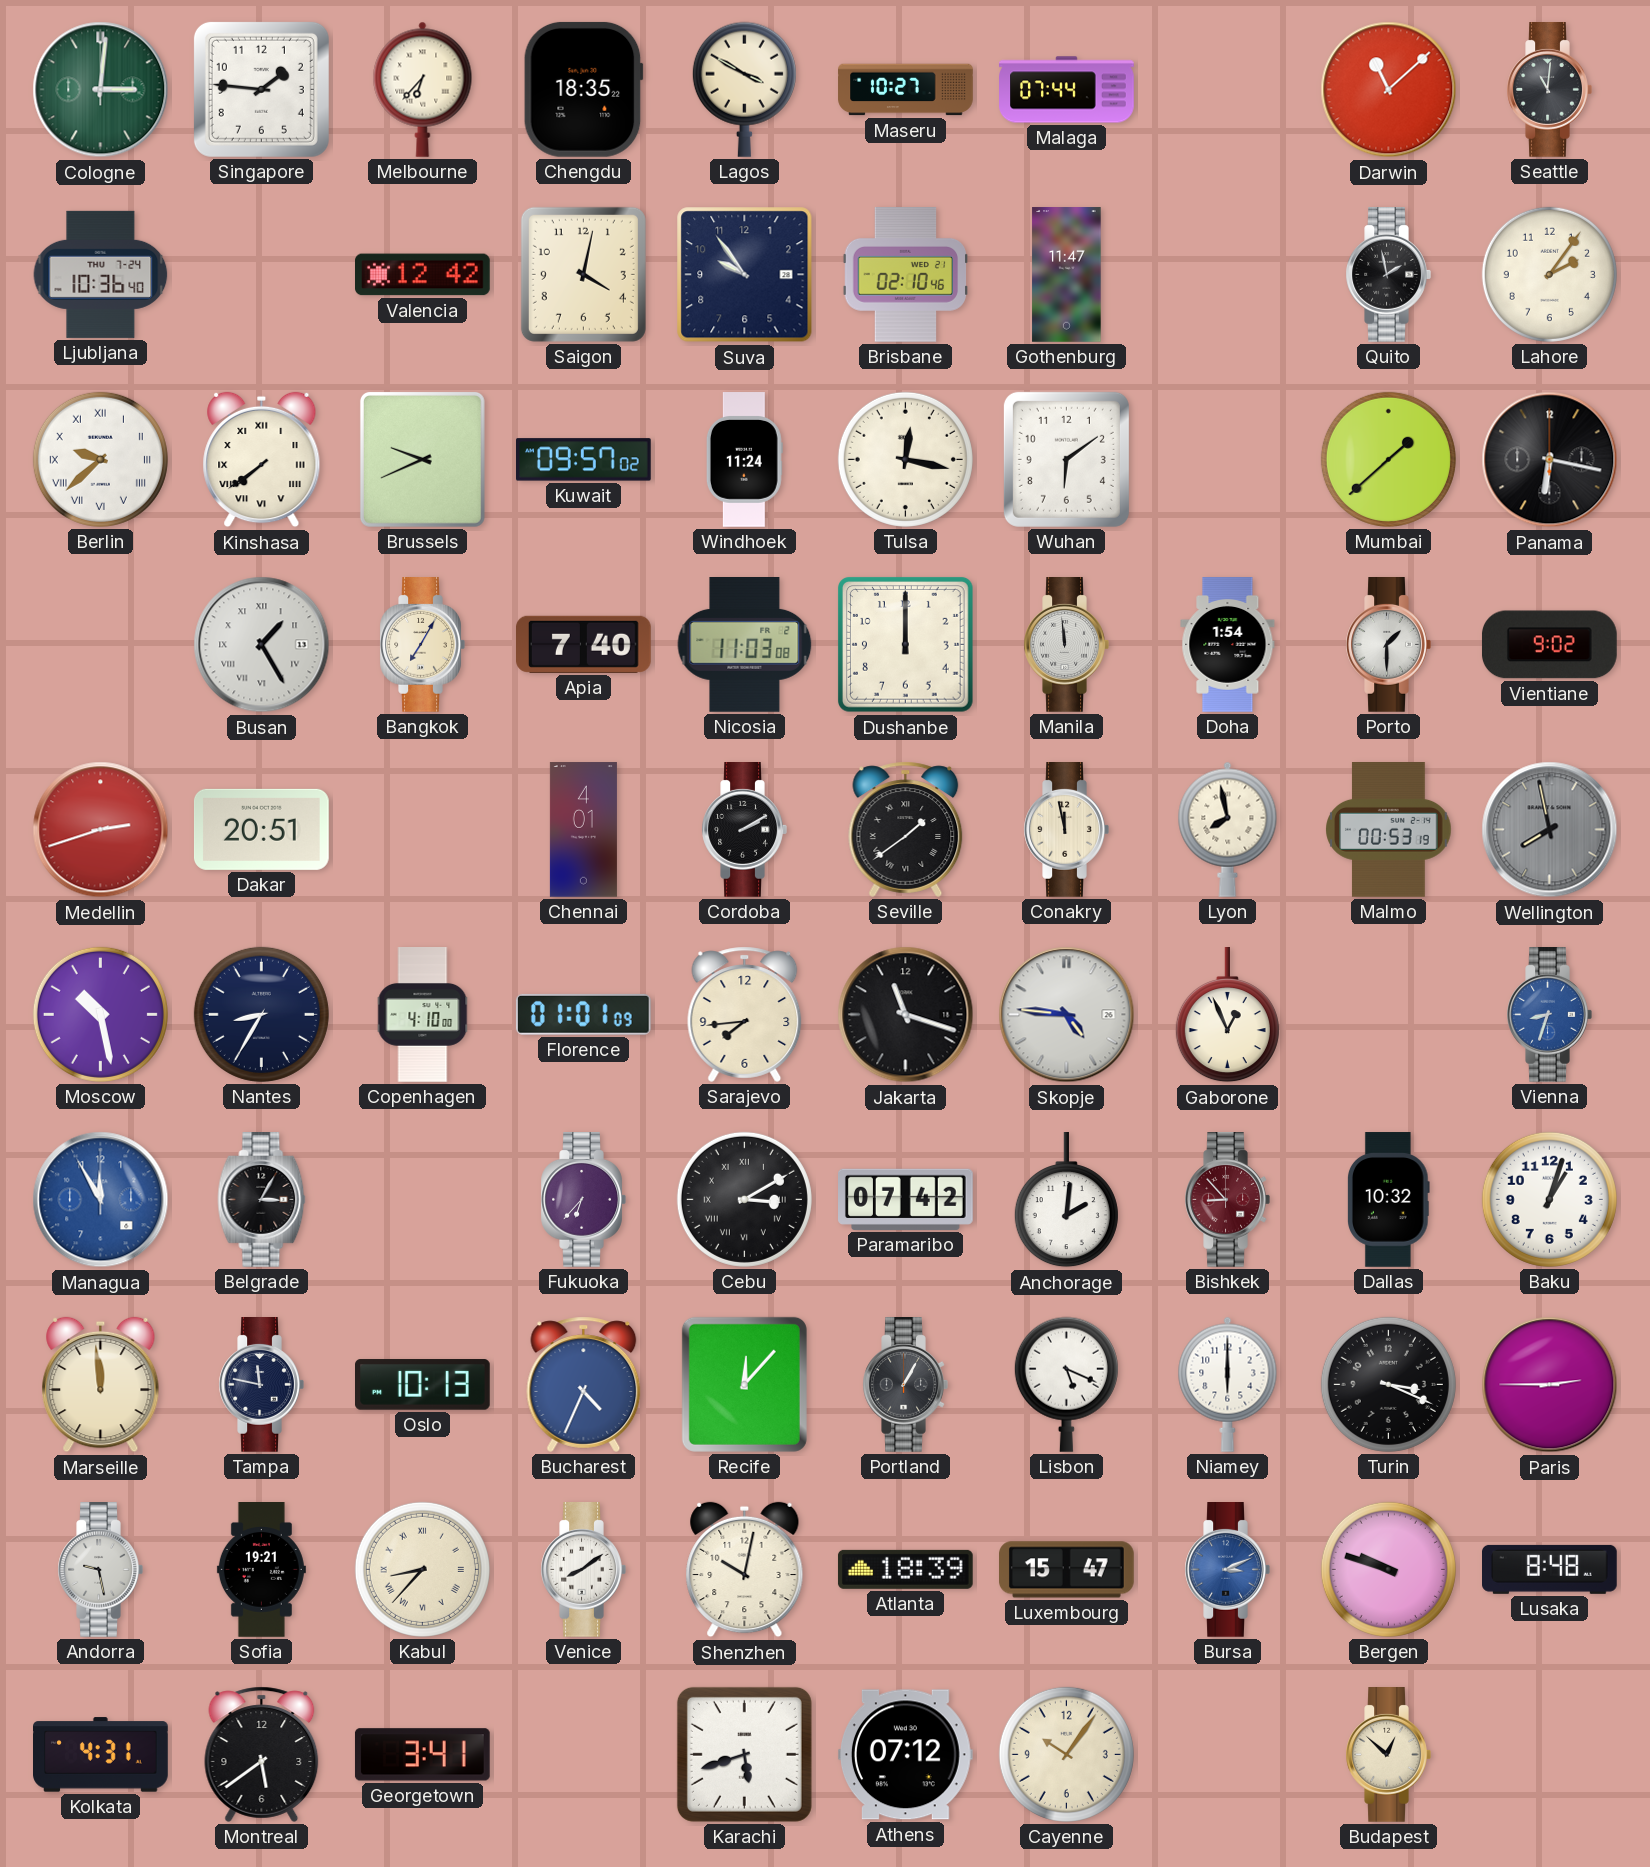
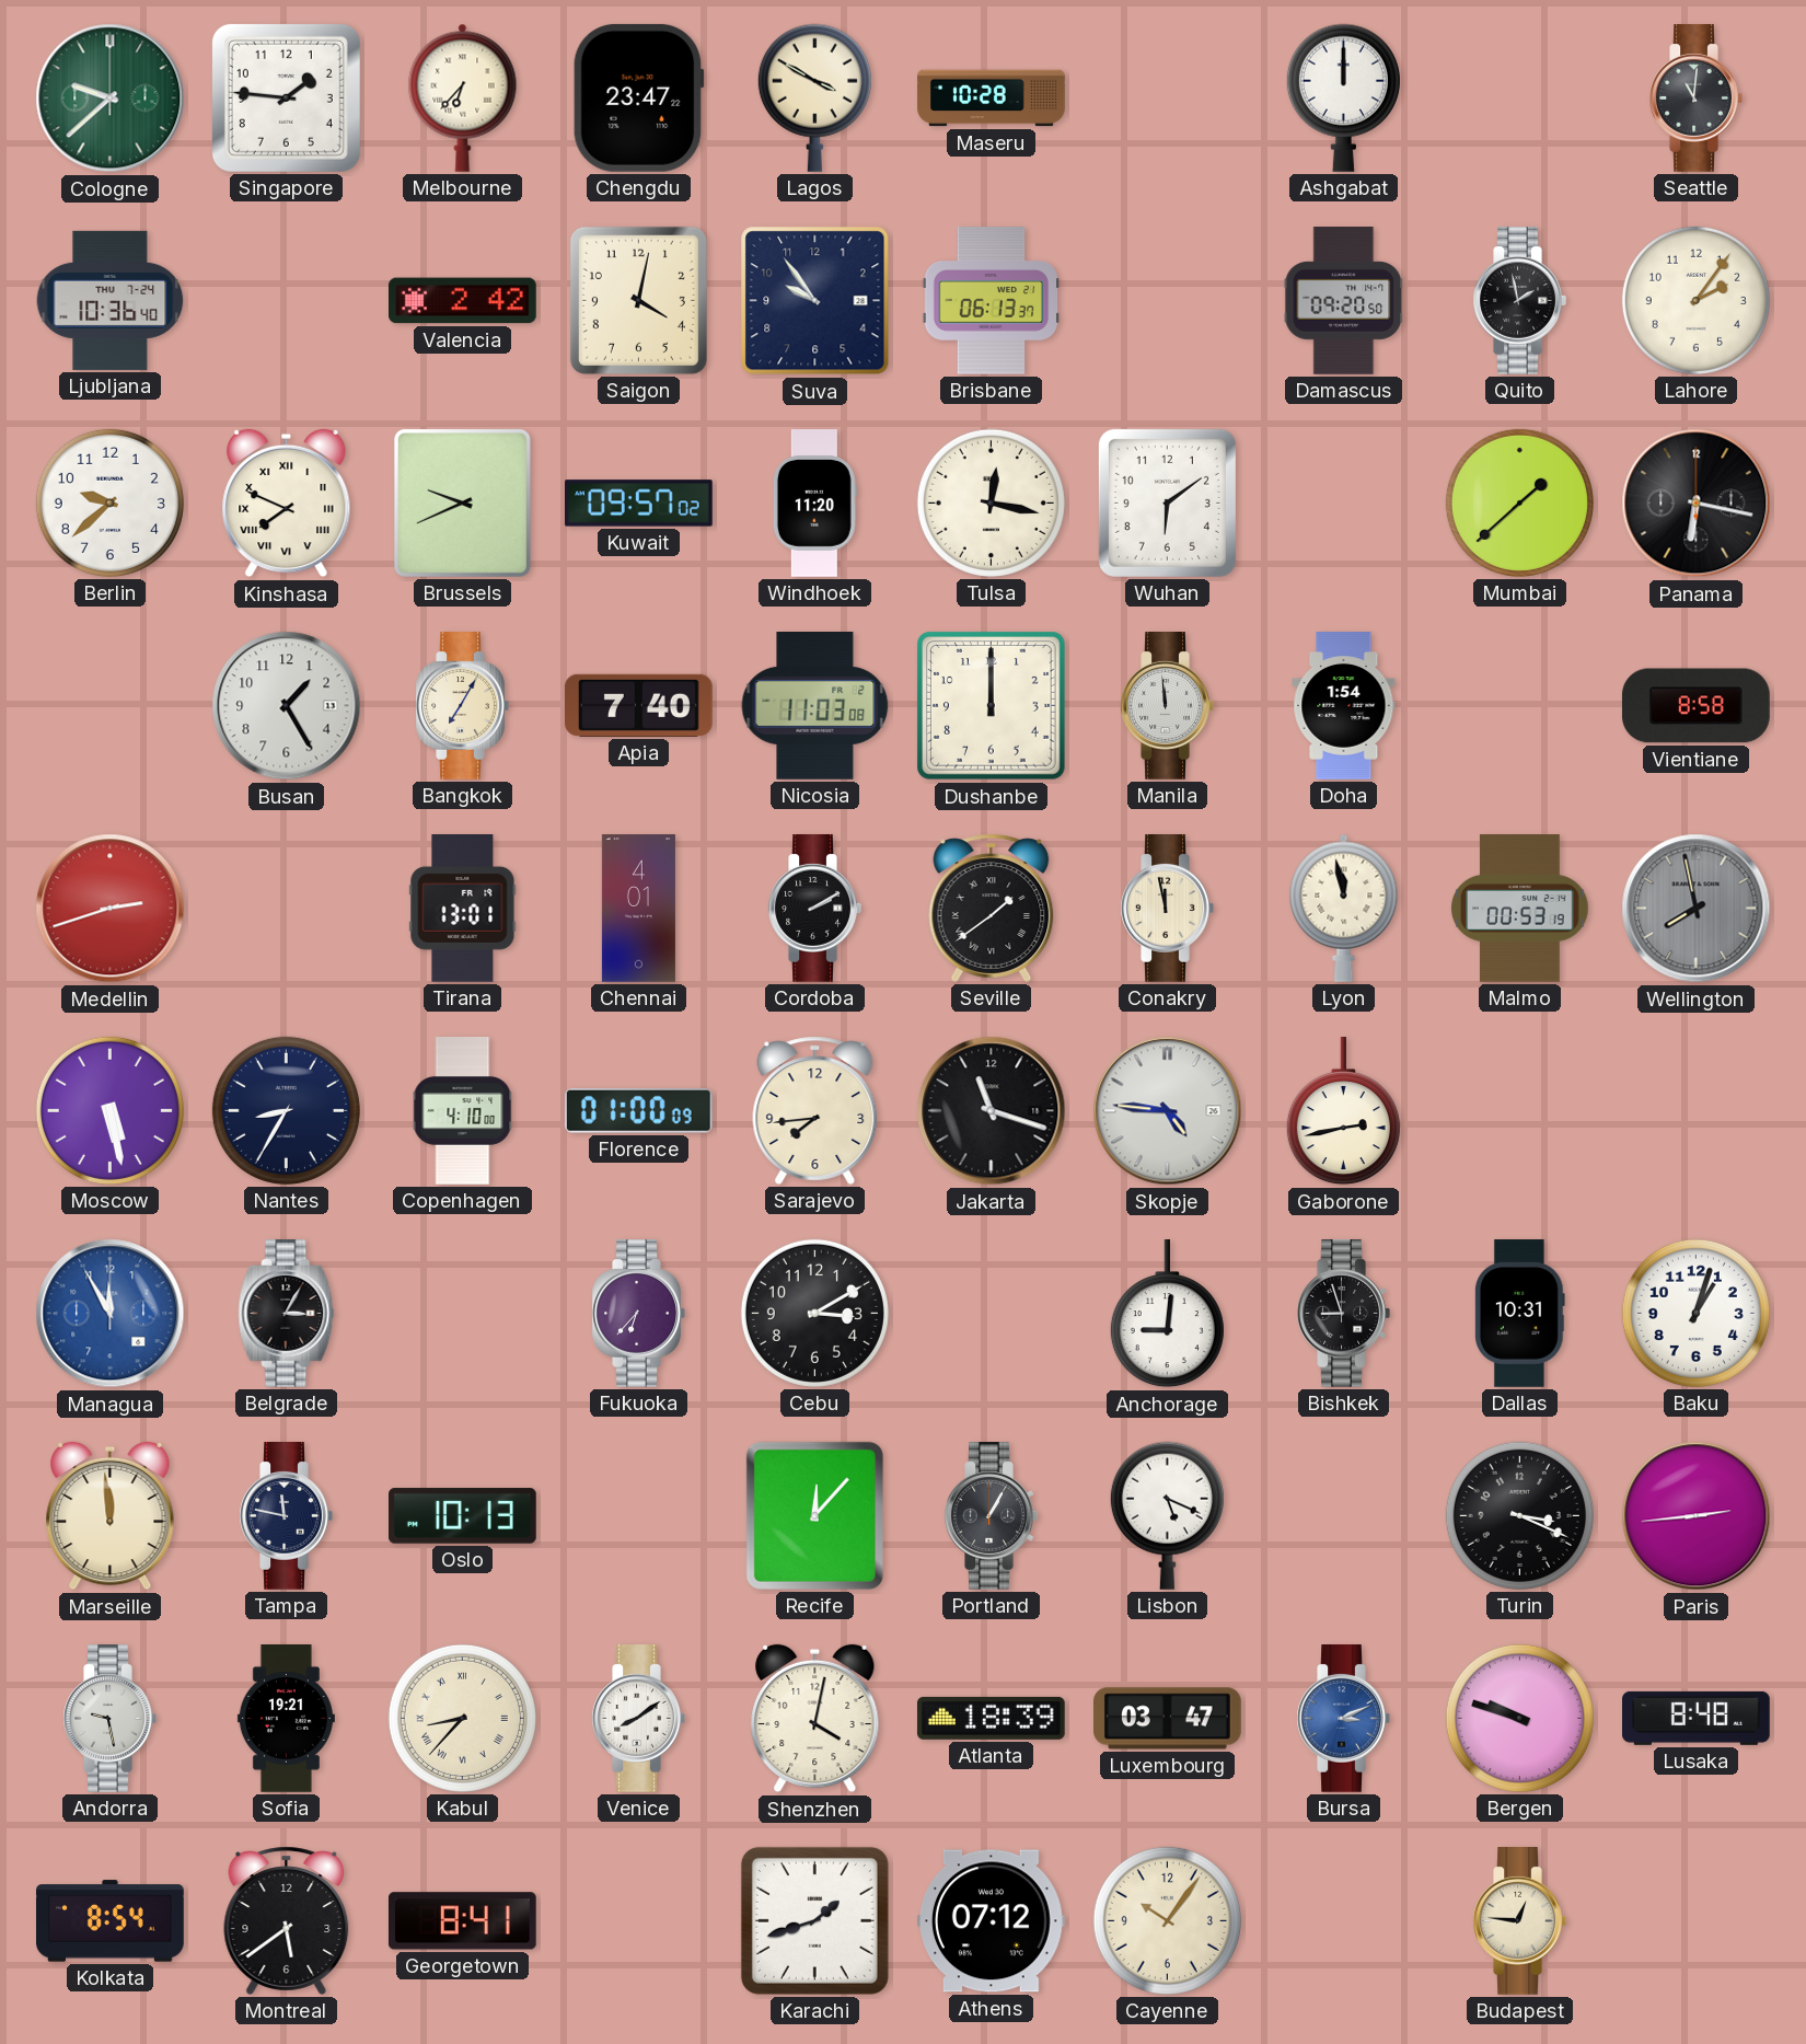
Cologne: 3:01 -> 9:38
Chengdu: 18:35 -> 23:47
Maseru: 10:27 -> 10:28
Malaga: 07:44 -> none
Ashgabat: none -> 12:00
Darwin: 11:08 -> none
Valencia: 12:42 -> 2:42
Brisbane: 02:10 -> 06:13
Gothenburg: 11:47 -> none
Damascus: none -> 09:20
Berlin numerals: Roman -> Arabic
Kinshasa: 7:39 -> 7:49
Windhoek: 11:24 -> 11:20
Busan numerals: Roman -> Arabic
Porto: 1:30 -> none
Vientiane: 9:02 -> 8:58
Dakar: 20:51 -> none
Tirana: none -> 13:01
Lyon: 7:58 -> 11:58
Moscow: 10:28 -> 5:28
Florence: 01:01 -> 01:00
Gaborone: 12:56 -> 2:43
Vienna: 8:33 -> none
Cebu numerals: Roman -> Arabic
Paramaribo: 07:42 -> none
Anchorage: 2:01 -> 9:01
Bishkek: 8:53 -> 8:57
Bishkek dial: burgundy -> black
Dallas: 10:32 -> 10:31
Bucharest: 4:34 -> none
Niamey: 6:00 -> none
Paris: 2:45 -> 2:44
Shenzhen: 10:02 -> 4:02
Luxembourg: 15:47 -> 03:47
Kolkata: 4:31 -> 8:54
Georgetown: 3:41 -> 8:41
Karachi: 5:42 -> 1:42
Budapest: 12:52 -> 12:46
